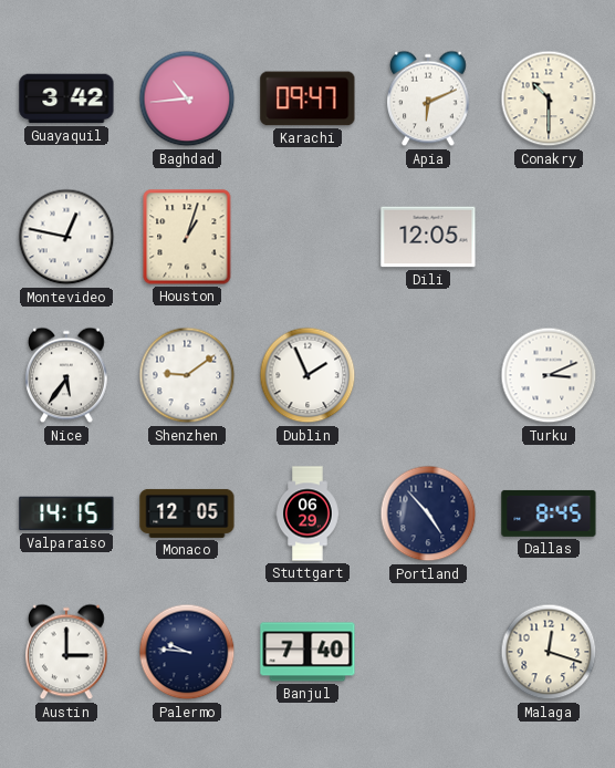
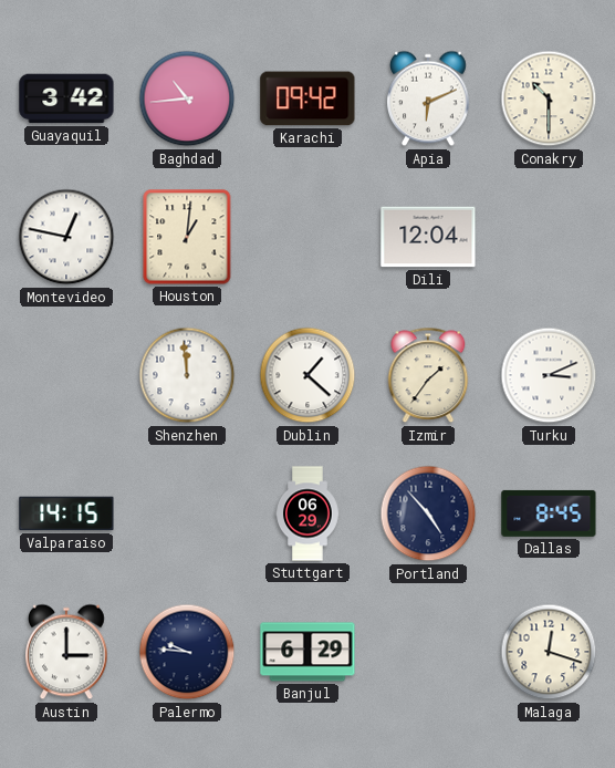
Karachi: 09:47 -> 09:42
Houston: 1:03 -> 1:01
Dili: 12:05 -> 12:04
Nice: 5:36 -> none
Shenzhen: 9:09 -> 11:59
Dublin: 1:56 -> 1:22
Izmir: none -> 1:36
Monaco: 12:05 -> none
Banjul: 7:40 -> 6:29
